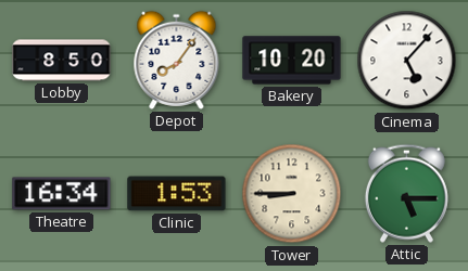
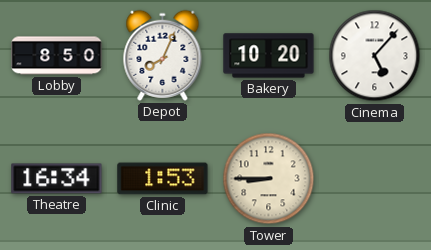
Depot: 8:06 -> 8:04
Attic: 5:15 -> none
